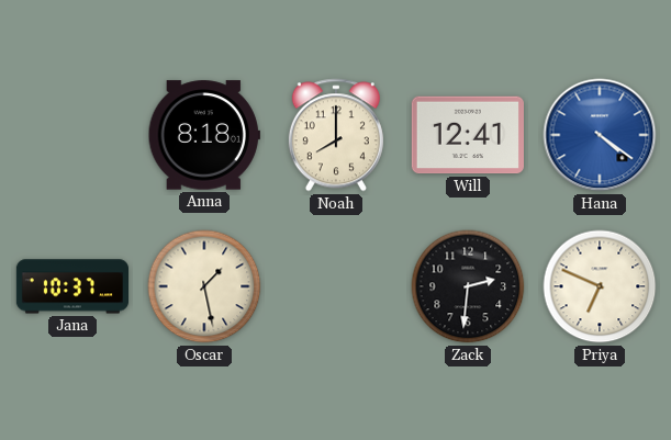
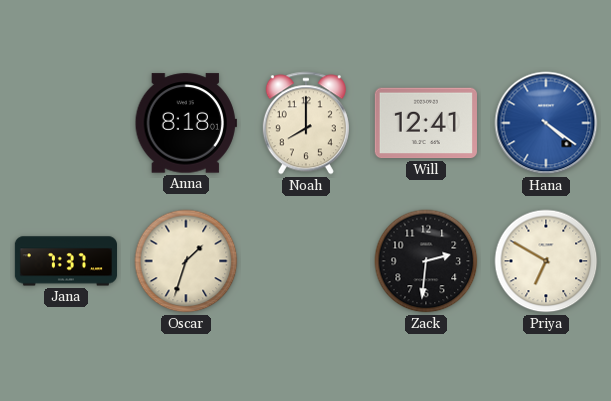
Jana: 10:37 -> 7:37
Oscar: 1:28 -> 1:33
Priya: 6:49 -> 6:50
